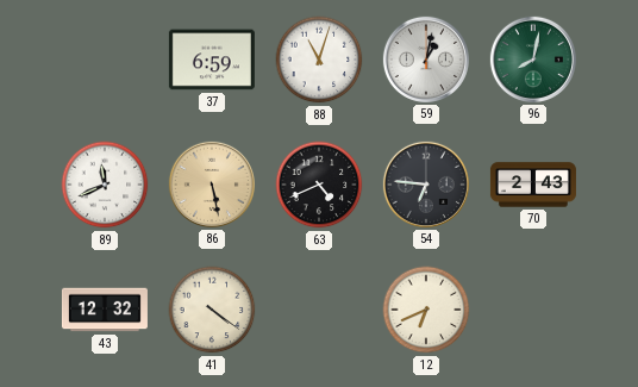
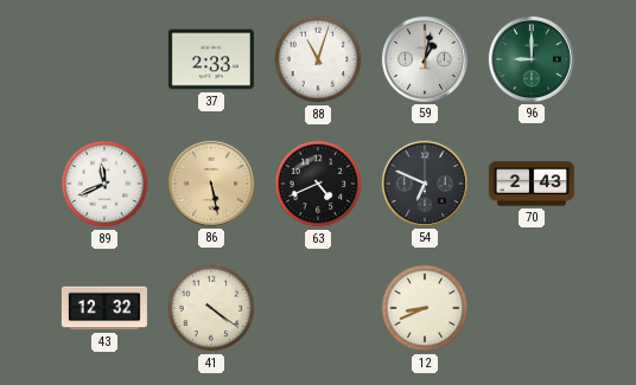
37: 6:59 -> 2:33
96: 8:02 -> 9:00
54: 6:46 -> 6:49
12: 6:41 -> 8:41
